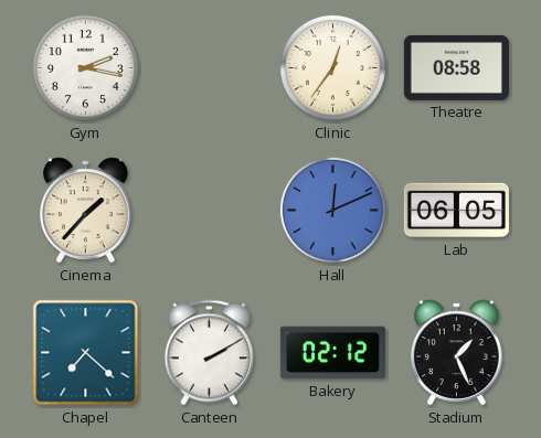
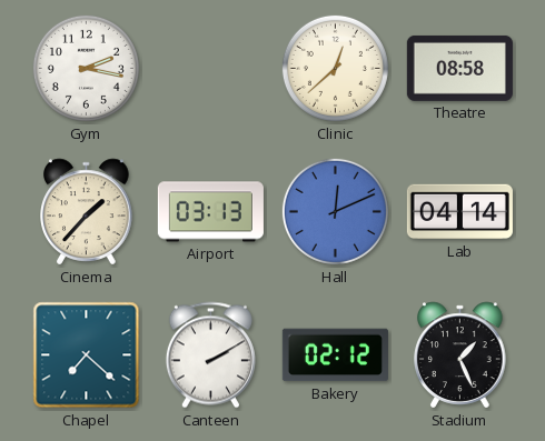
Clinic: 12:36 -> 12:38
Airport: none -> 03:13
Lab: 06:05 -> 04:14
